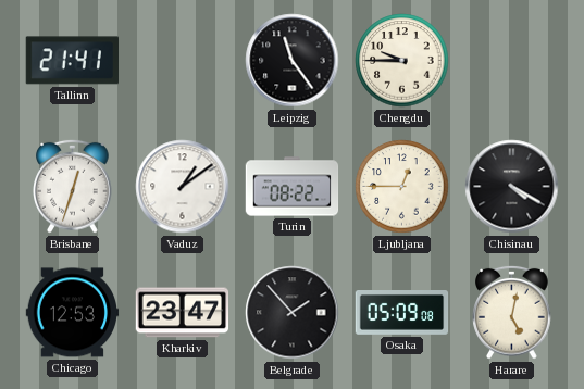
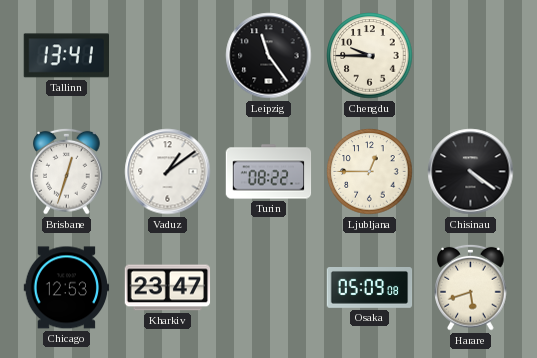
Tallinn: 21:41 -> 13:41
Chisinau: 4:20 -> 4:21
Belgrade: 1:53 -> none
Harare: 5:02 -> 5:42
